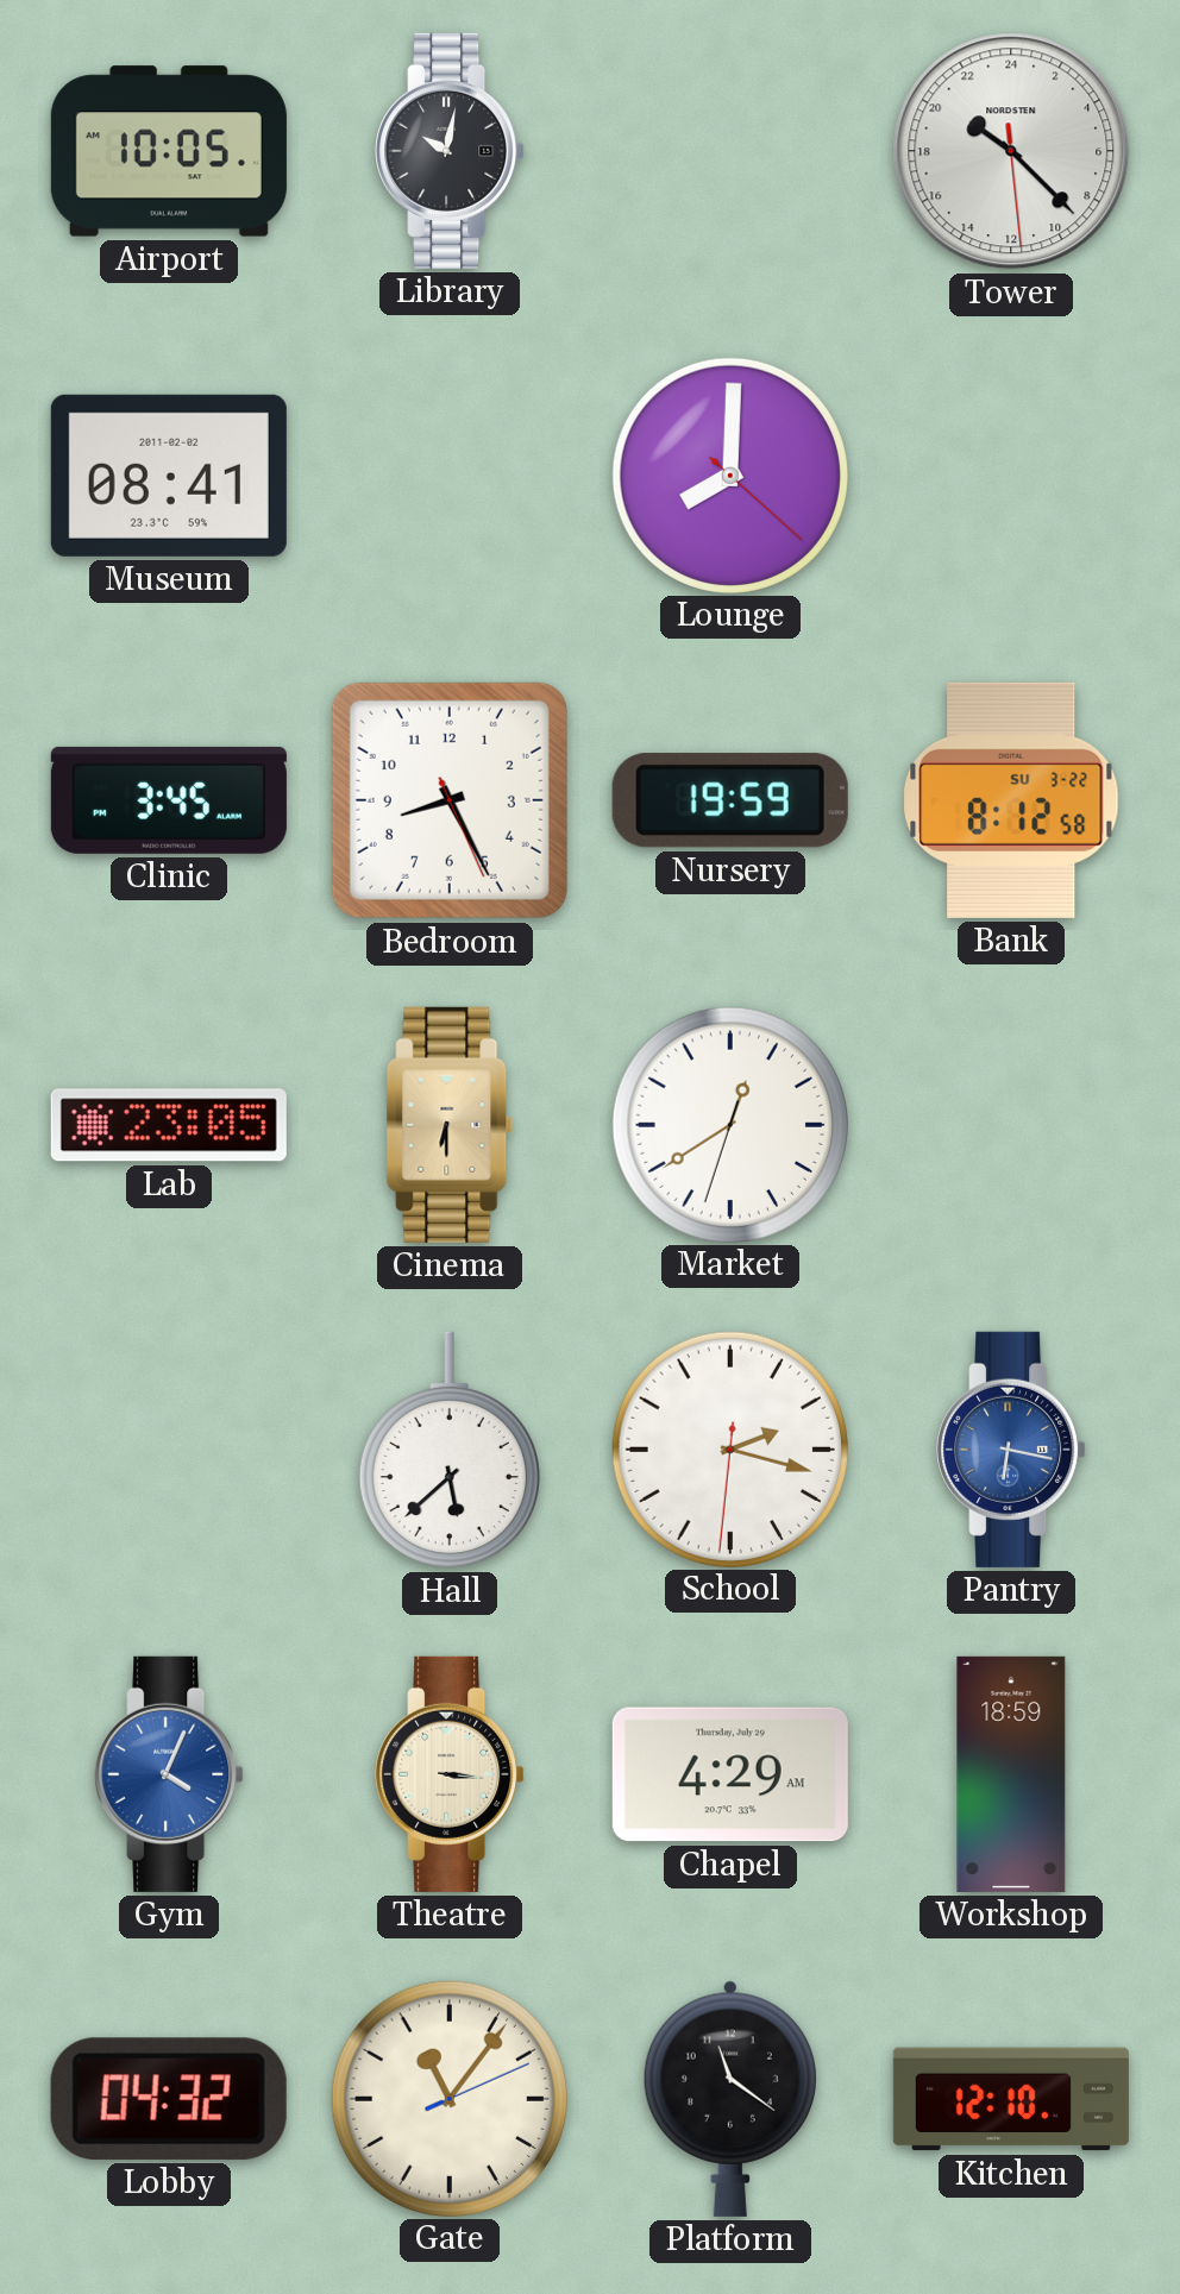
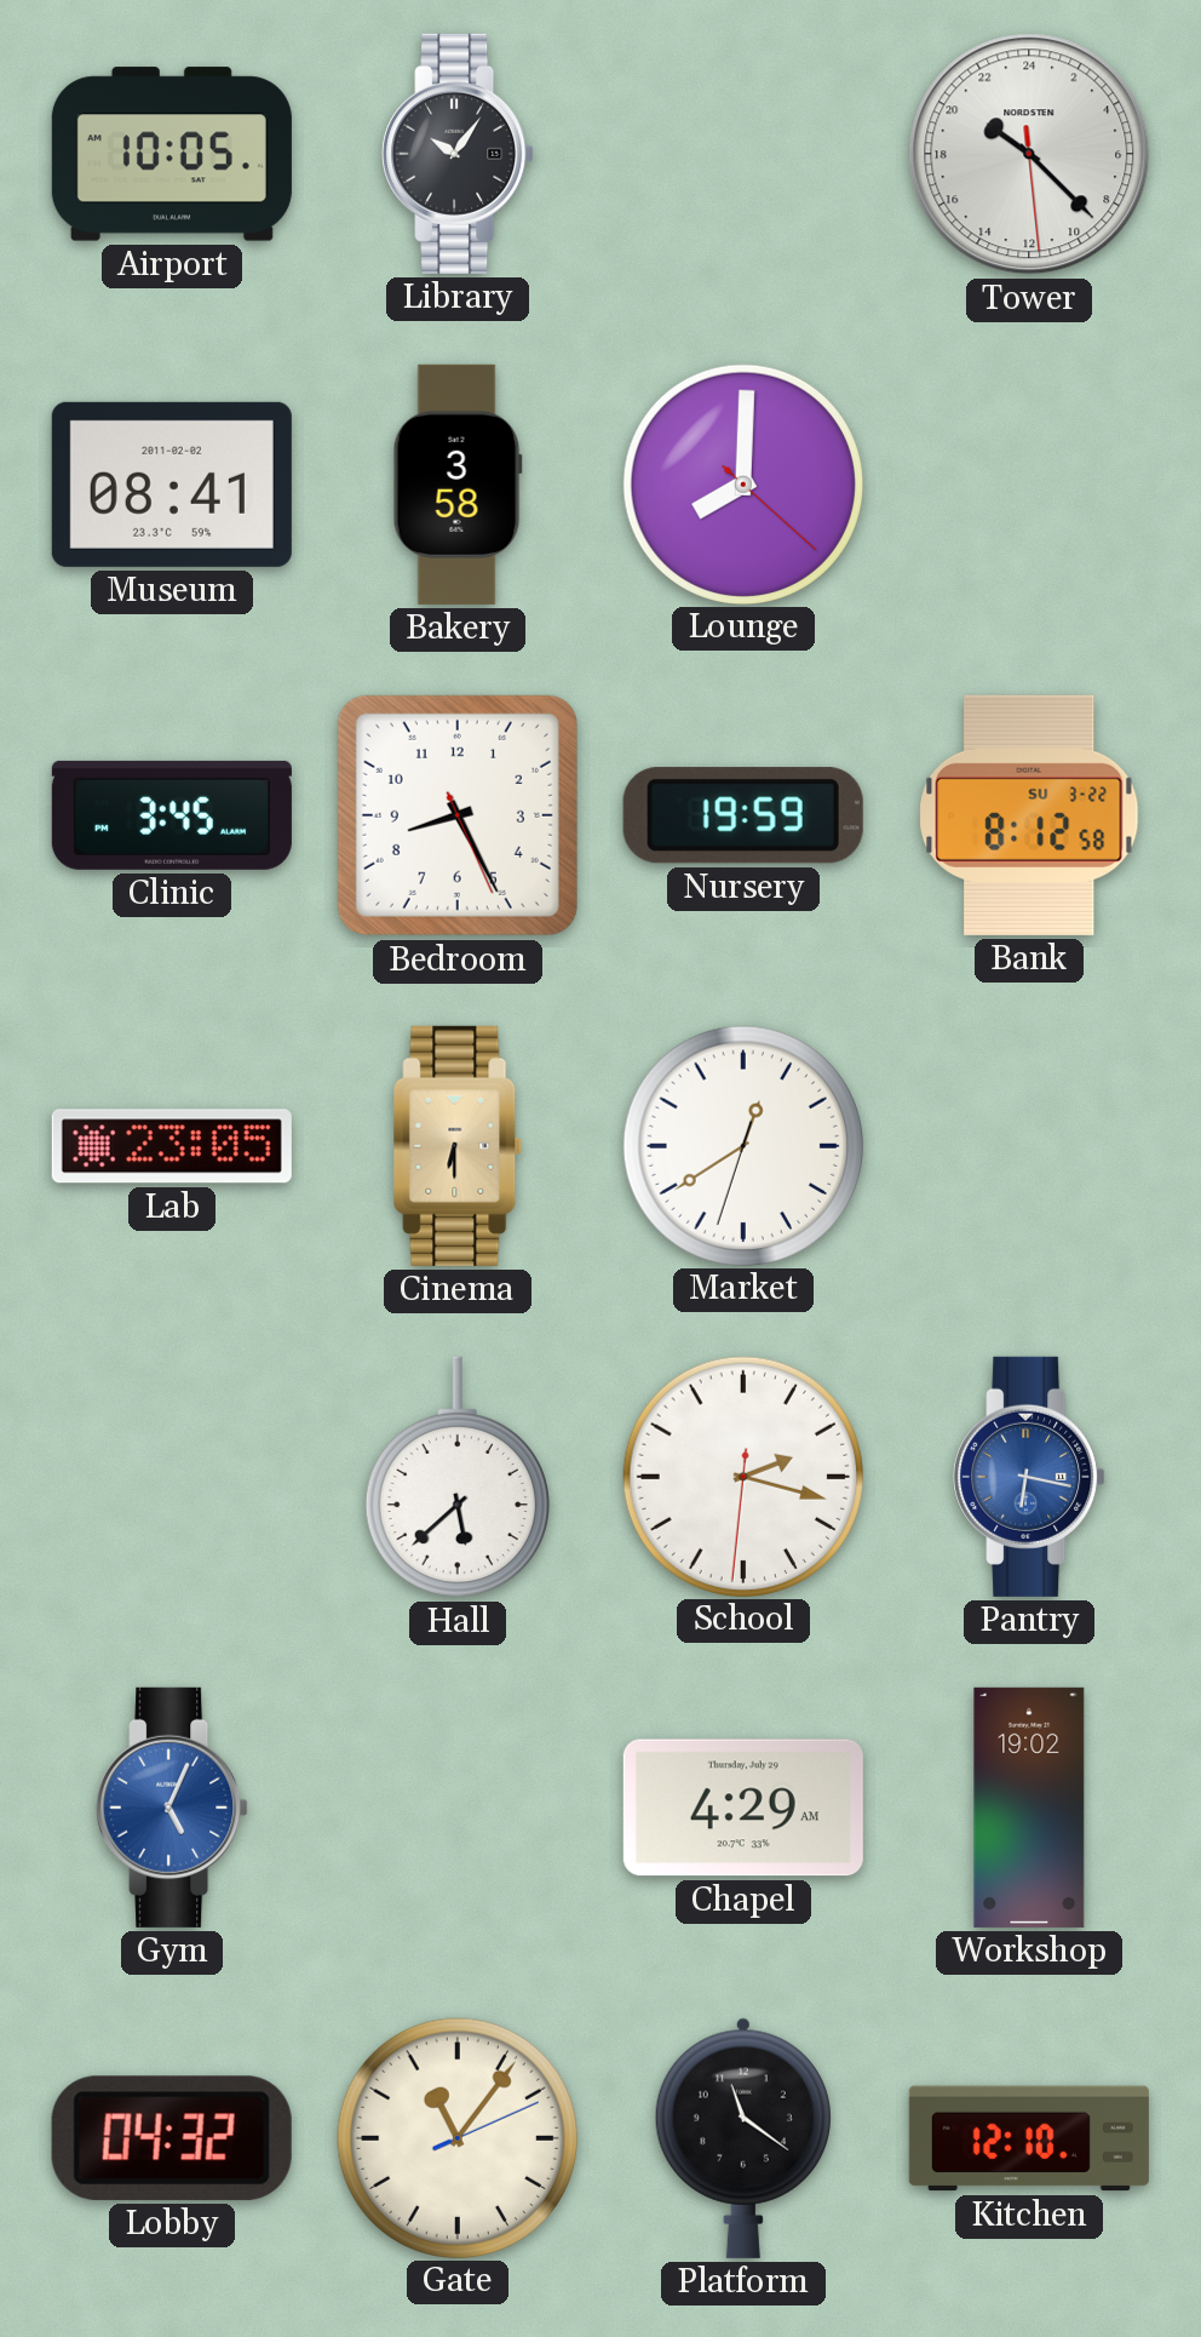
Library: 10:02 -> 10:06
Bakery: none -> 3:58
Gym: 4:04 -> 5:04
Theatre: 3:16 -> none
Workshop: 18:59 -> 19:02
